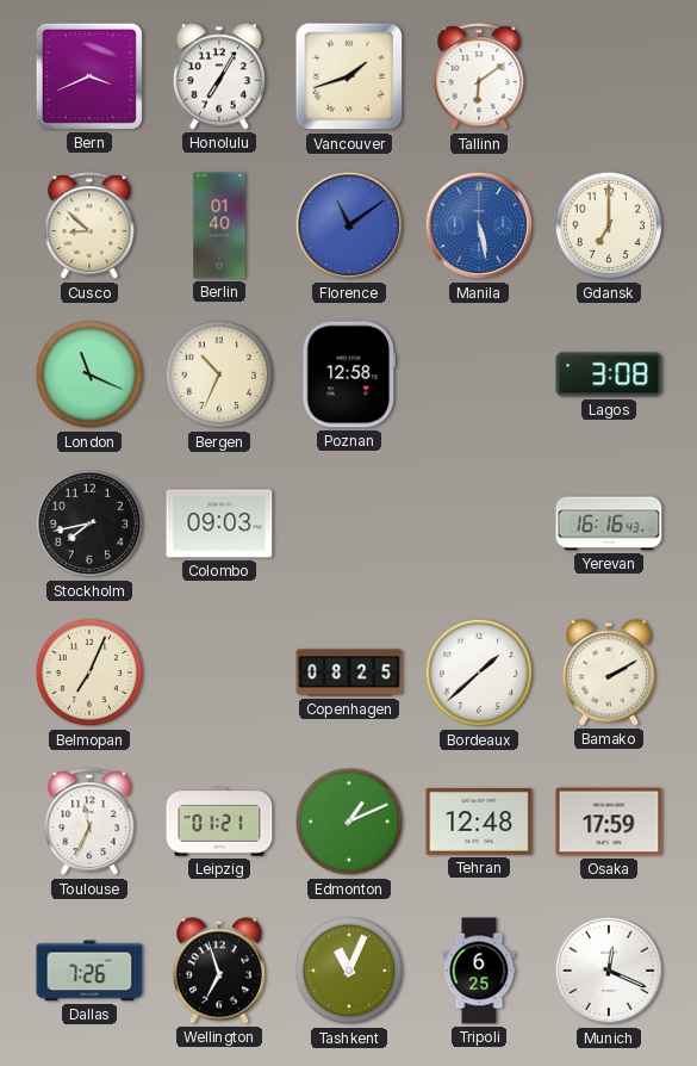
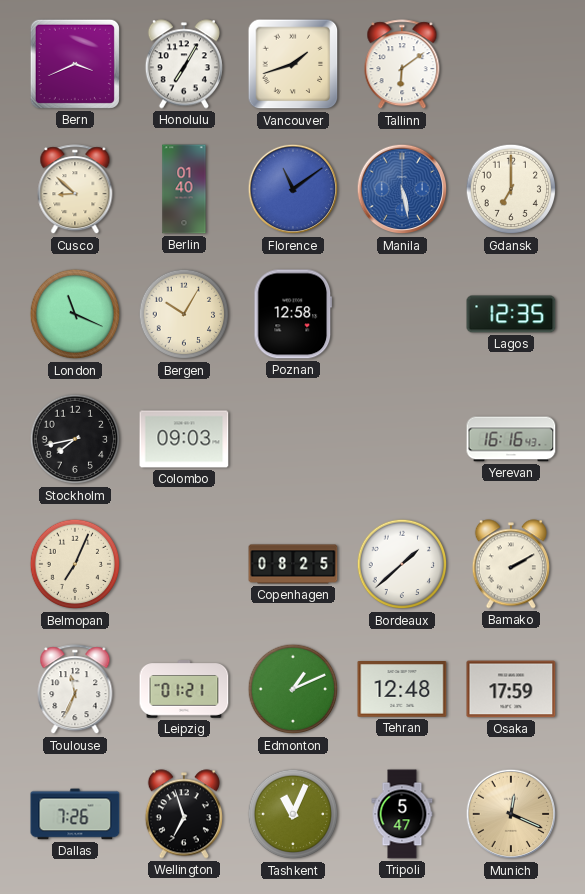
Bergen: 10:34 -> 10:05
Lagos: 3:08 -> 12:35
Tripoli: 6:25 -> 5:47
Munich dial: white -> champagne
